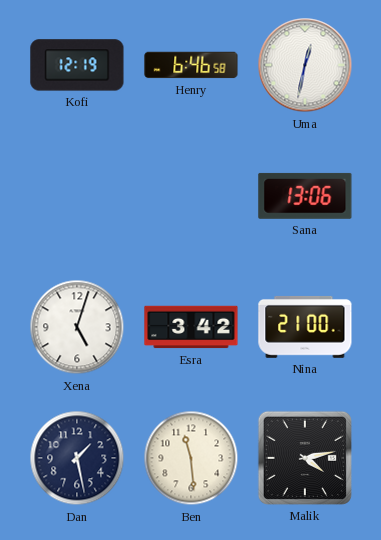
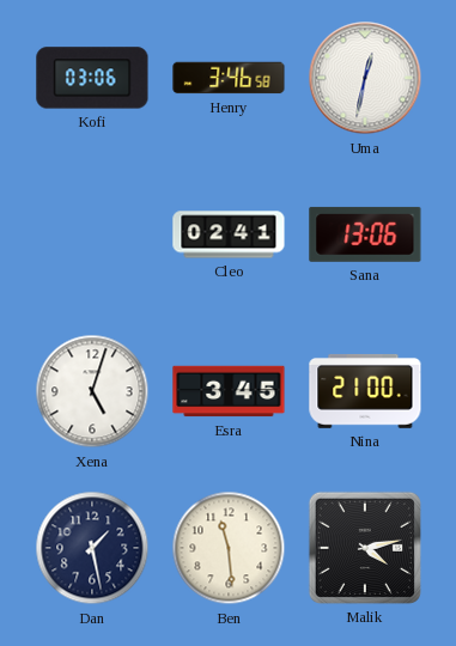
Kofi: 12:19 -> 03:06
Henry: 6:46 -> 3:46
Cleo: none -> 02:41
Esra: 3:42 -> 3:45
